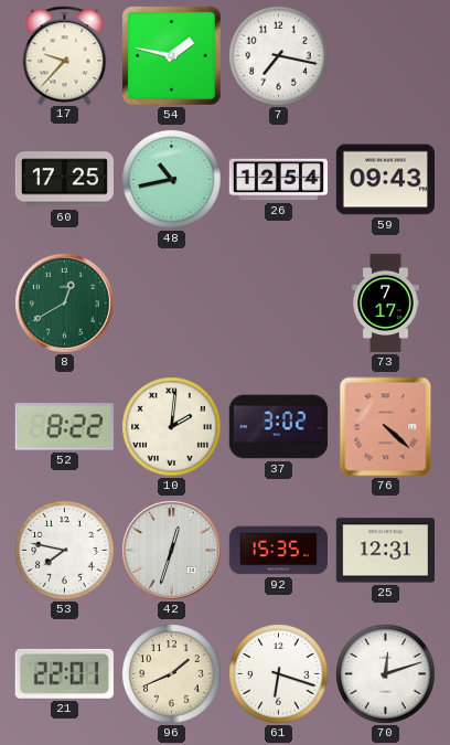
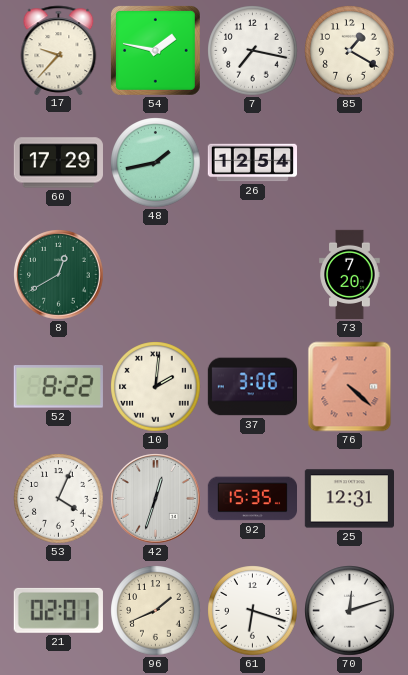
85: none -> 1:20
60: 17:25 -> 17:29
48: 10:43 -> 1:43
59: 09:43 -> none
73: 7:17 -> 7:20
37: 3:02 -> 3:06
53: 7:47 -> 4:04
21: 22:01 -> 02:01
